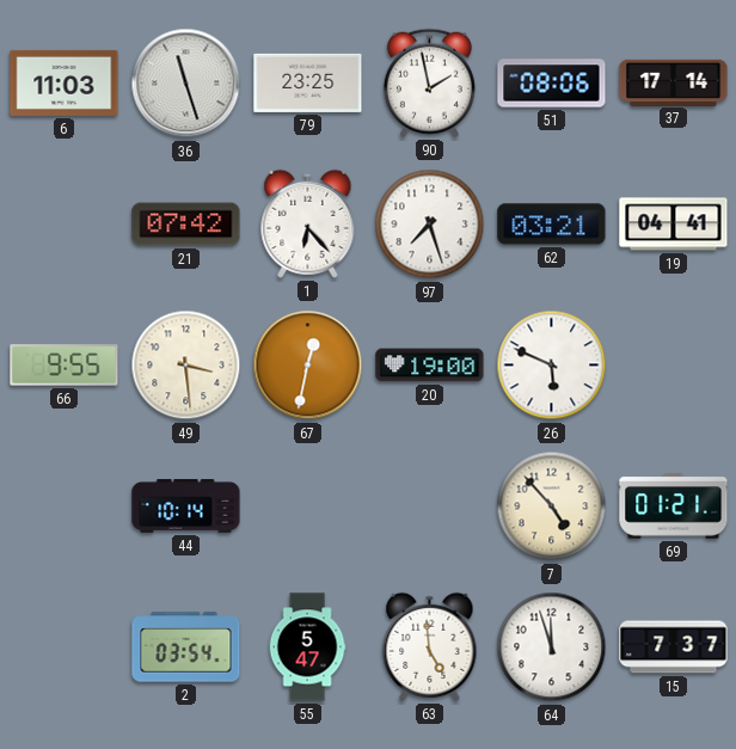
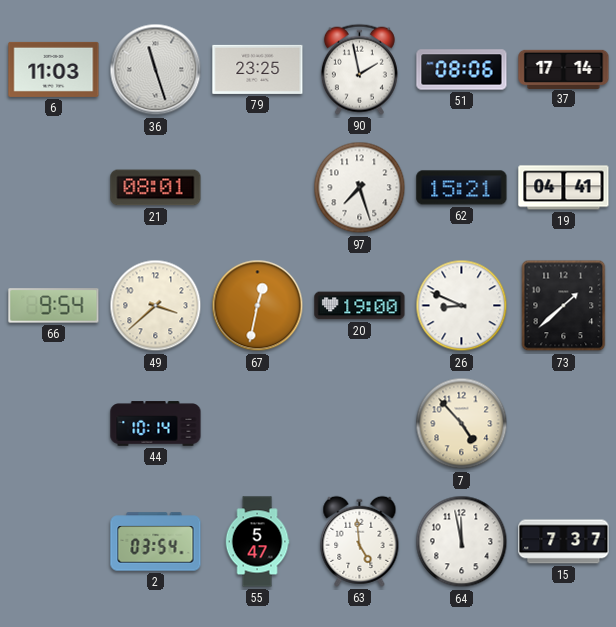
21: 07:42 -> 08:01
1: 6:23 -> none
62: 03:21 -> 15:21
66: 9:55 -> 9:54
49: 3:29 -> 3:38
26: 5:49 -> 8:49
73: none -> 1:38
69: 01:21 -> none
64: 11:57 -> 11:58
